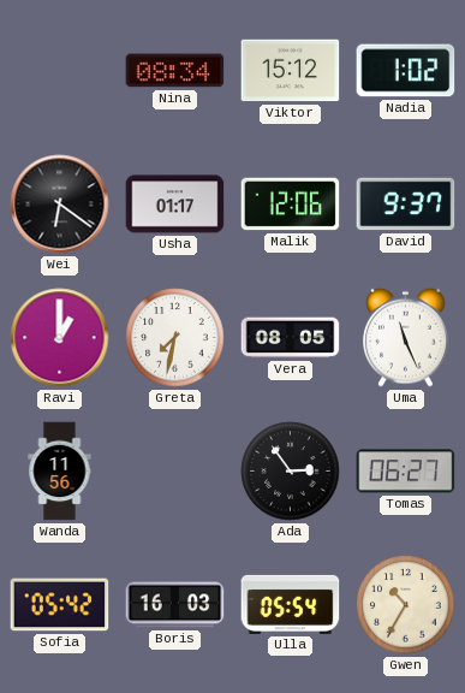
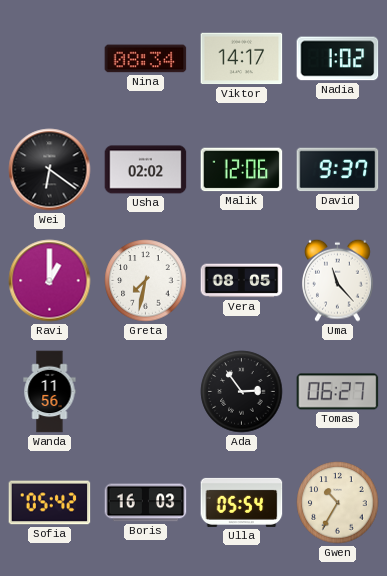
Viktor: 15:12 -> 14:17
Usha: 01:17 -> 02:02
Uma: 11:26 -> 11:23
